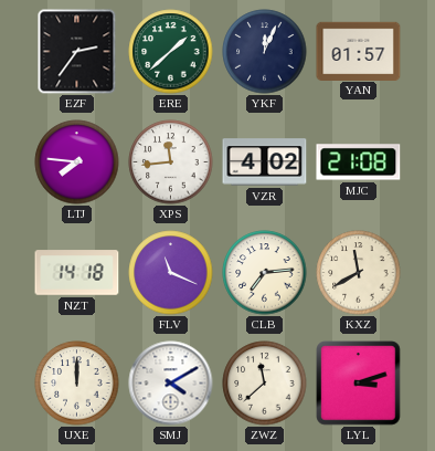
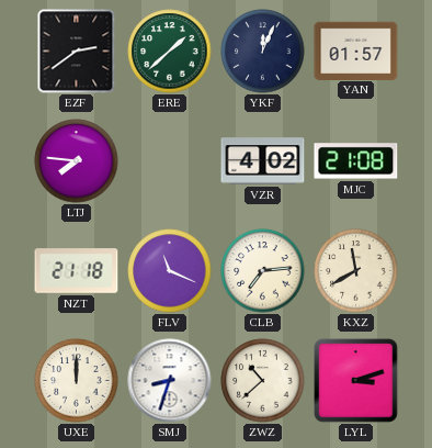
EZF: 2:36 -> 2:39
XPS: 11:44 -> none
NZT: 14:18 -> 21:18
SMJ: 4:10 -> 8:33
ZWZ: 11:38 -> 10:38
